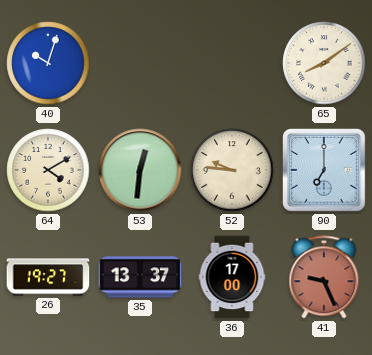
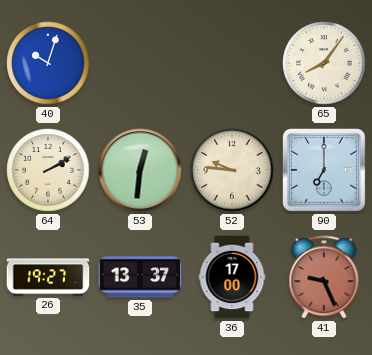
65: 8:09 -> 8:06
64: 4:10 -> 2:10
